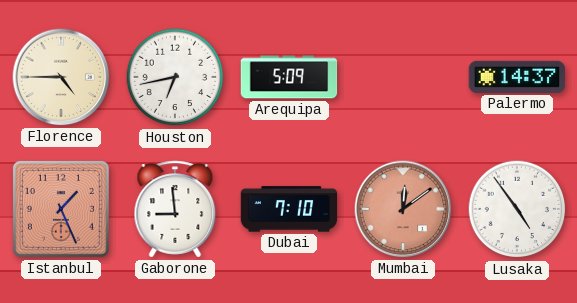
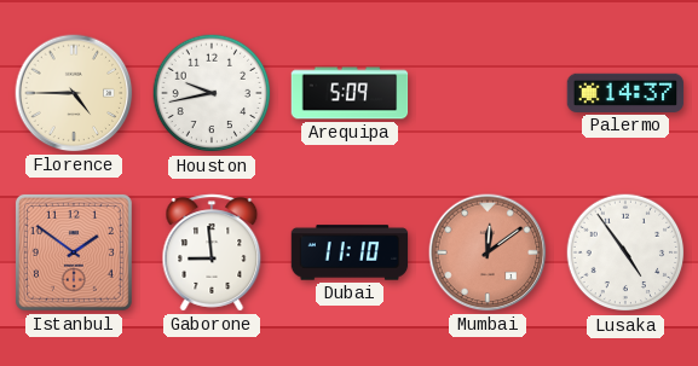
Houston: 6:43 -> 9:43
Istanbul: 1:26 -> 1:51
Dubai: 7:10 -> 11:10
